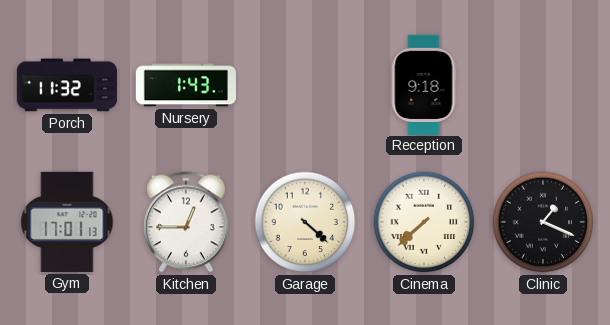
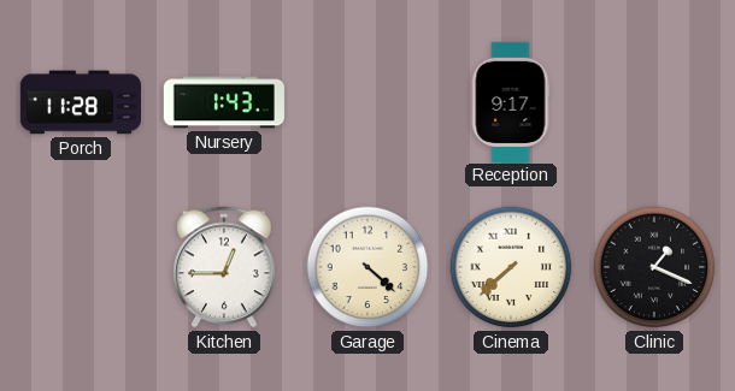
Porch: 11:32 -> 11:28
Reception: 9:18 -> 9:17
Gym: 17:01 -> none
